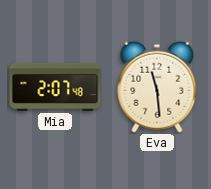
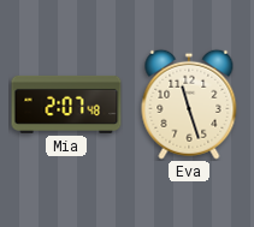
Eva: 11:29 -> 11:27
